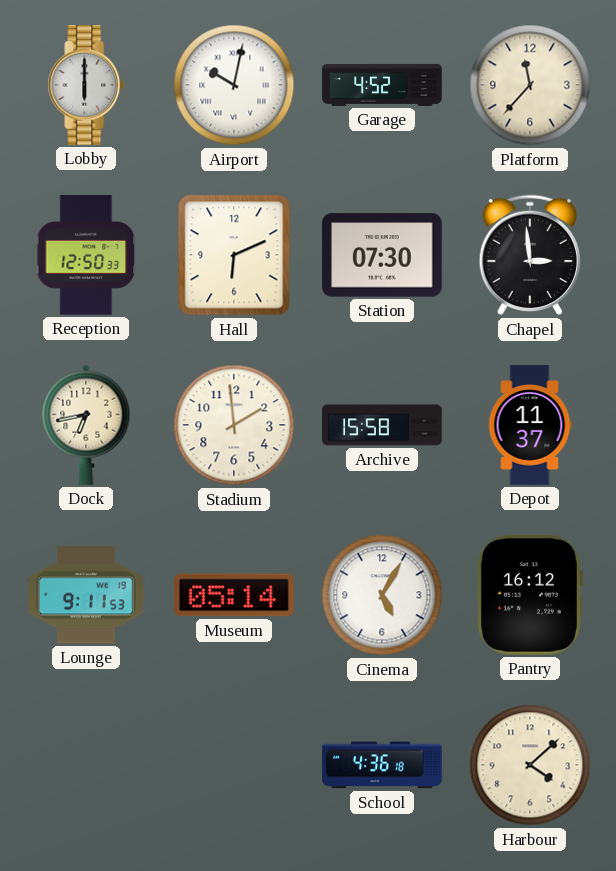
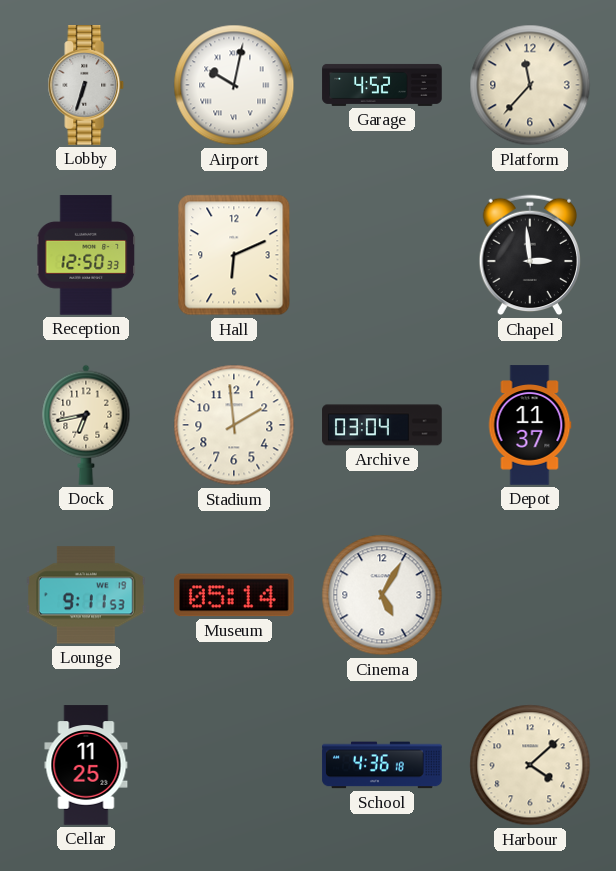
Lobby: 6:00 -> 6:33
Station: 07:30 -> none
Archive: 15:58 -> 03:04
Pantry: 16:12 -> none
Cellar: none -> 11:25
